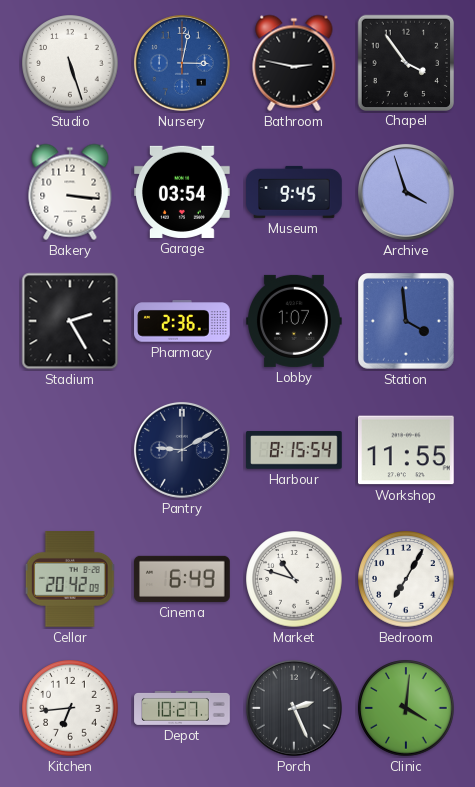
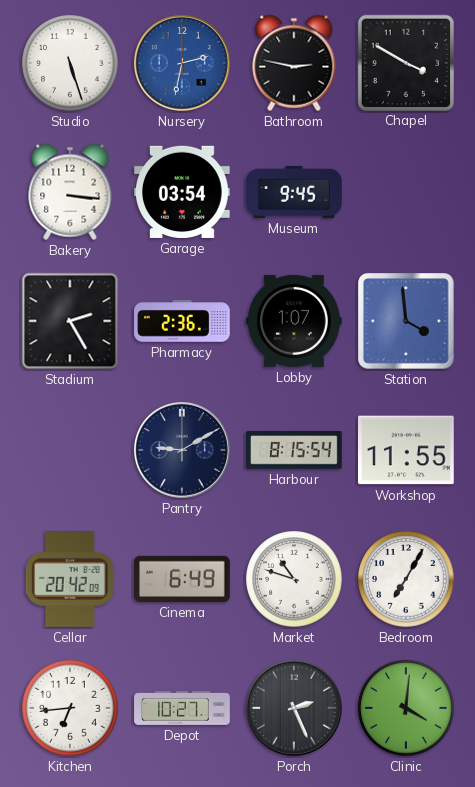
Nursery: 3:02 -> 2:32
Chapel: 3:54 -> 3:50
Archive: 3:57 -> none
